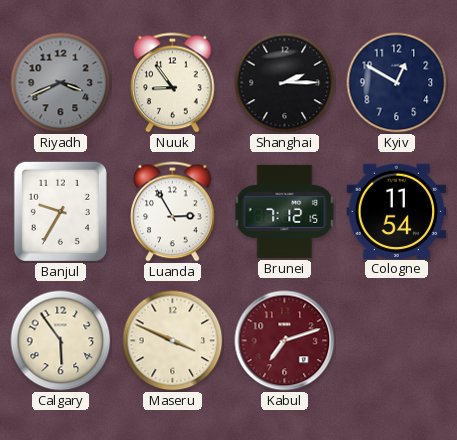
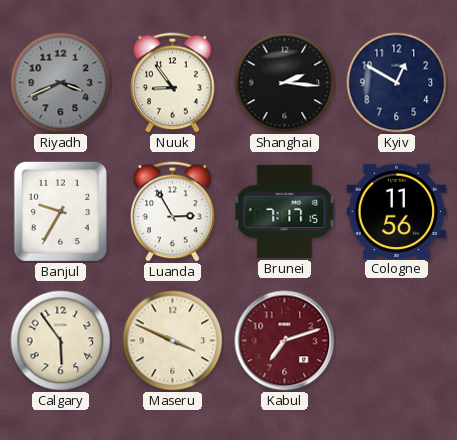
Shanghai: 2:15 -> 2:16
Brunei: 7:12 -> 7:17
Cologne: 11:54 -> 11:56
